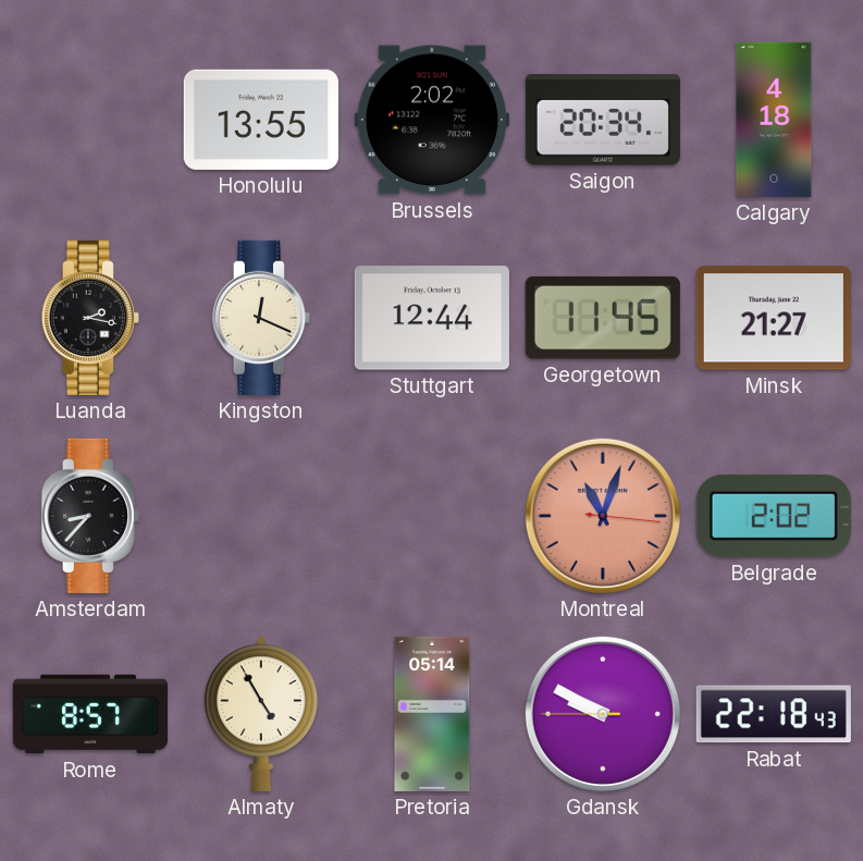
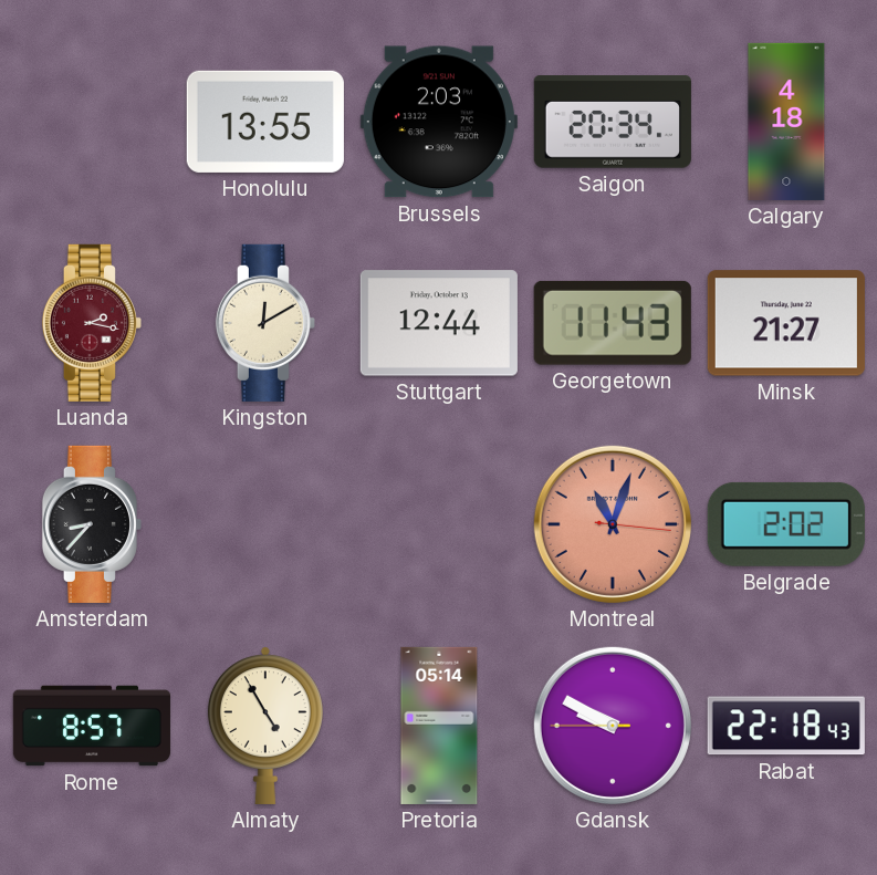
Brussels: 2:02 -> 2:03
Luanda dial: black -> burgundy
Kingston: 12:19 -> 12:10
Georgetown: 11:45 -> 11:43
